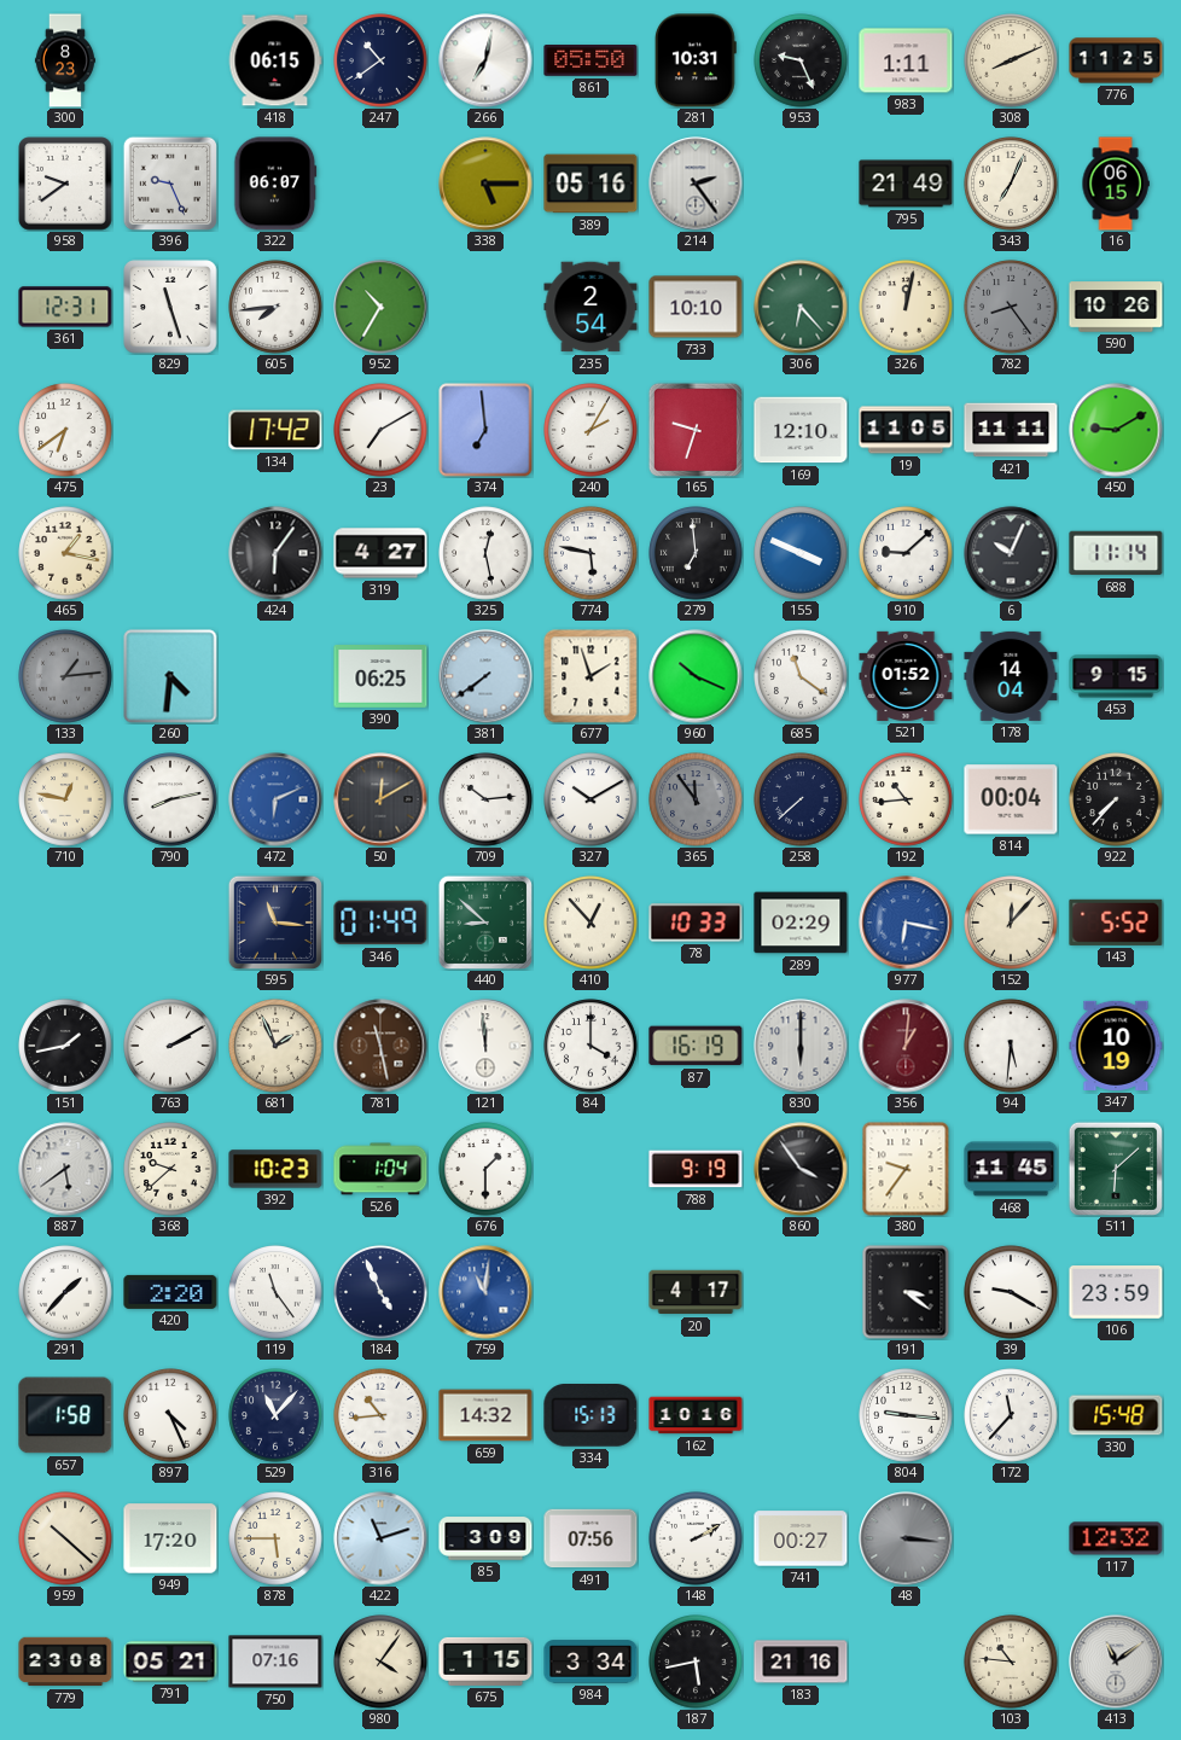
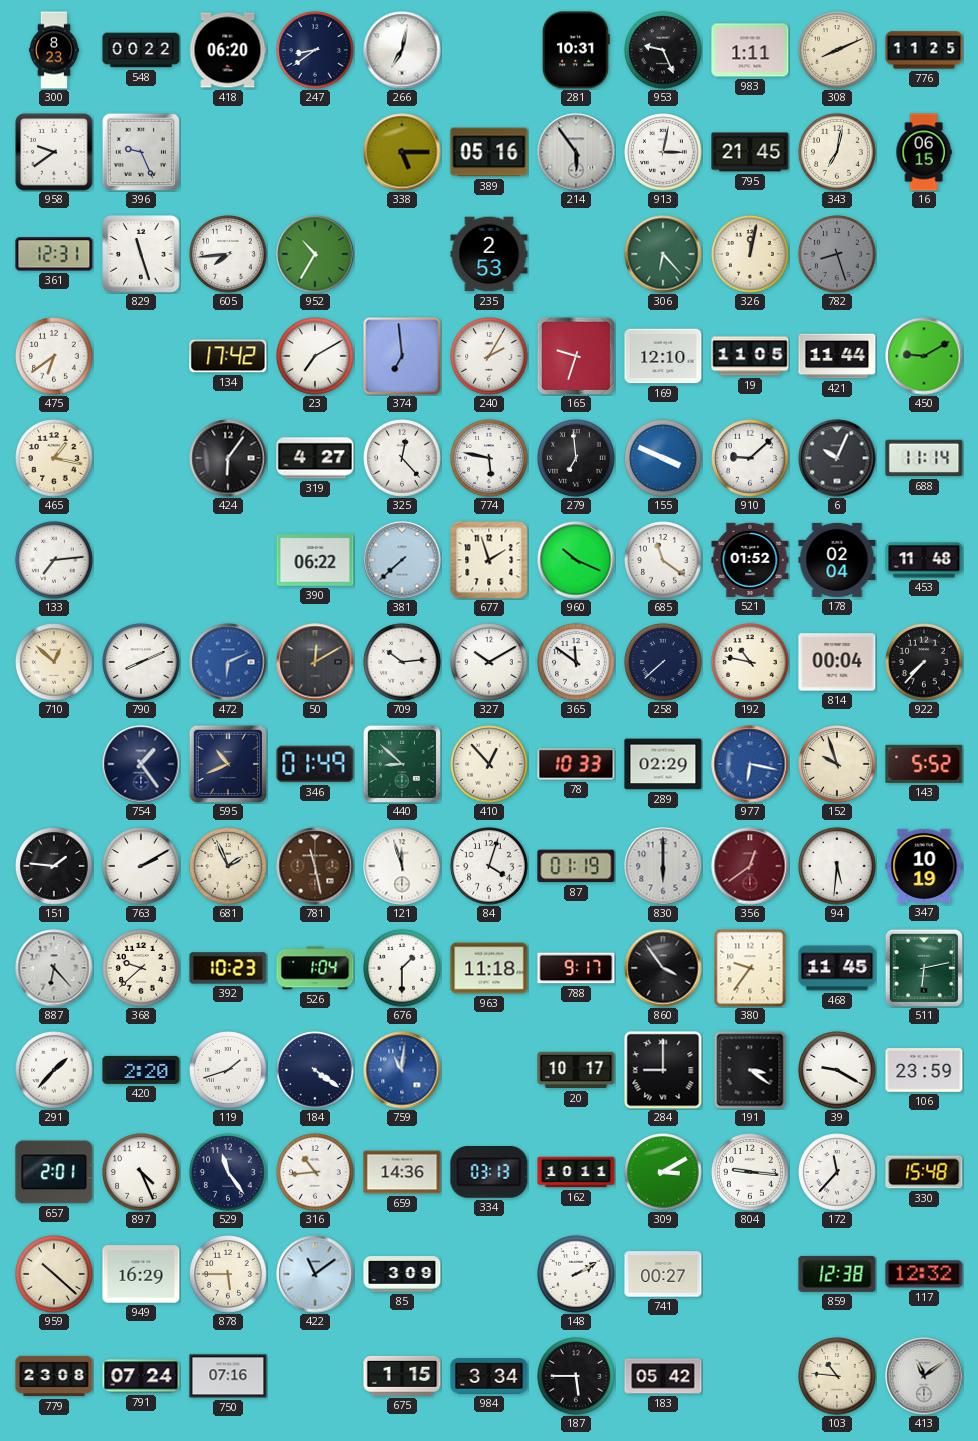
548: none -> 00:22
418: 06:15 -> 06:20
247: 10:39 -> 8:39
861: 05:50 -> none
322: 06:07 -> none
214: 2:24 -> 5:54
913: none -> 3:02
795: 21:49 -> 21:45
343: 7:04 -> 7:02
235: 2:54 -> 2:53
733: 10:10 -> none
782: 8:24 -> 8:27
590: 10:26 -> none
421: 11:11 -> 11:44
325: 12:28 -> 12:23
133: 1:14 -> 7:14
133 dial: grey -> white
260: 4:31 -> none
390: 06:25 -> 06:22
381: 7:39 -> 7:38
178: 14:04 -> 02:04
453: 9:15 -> 11:48
710: 12:47 -> 12:52
790: 8:13 -> 8:11
365: 11:54 -> 11:51
365 dial: grey -> white
192: 10:44 -> 10:47
754: none -> 1:24
595: 11:16 -> 10:41
152: 12:07 -> 9:57
151: 1:43 -> 1:46
121: 11:59 -> 11:57
84: 4:00 -> 4:03
87: 16:19 -> 01:19
356: 1:01 -> 12:39
887: 5:39 -> 6:23
963: none -> 11:18
788: 9:19 -> 9:17
511: 6:08 -> 6:13
119: 11:24 -> 1:42
184: 4:56 -> 4:21
20: 4:17 -> 10:17
284: none -> 9:00
657: 1:58 -> 2:01
529: 11:07 -> 11:24
659: 14:32 -> 14:36
334: 15:13 -> 03:13
162: 10:16 -> 10:11
309: none -> 3:10
949: 17:20 -> 16:29
422: 11:12 -> 11:09
491: 07:56 -> none
48: 3:16 -> none
859: none -> 12:38
791: 05:21 -> 07:24
980: 4:06 -> none
187: 5:43 -> 5:45
183: 21:16 -> 05:42
